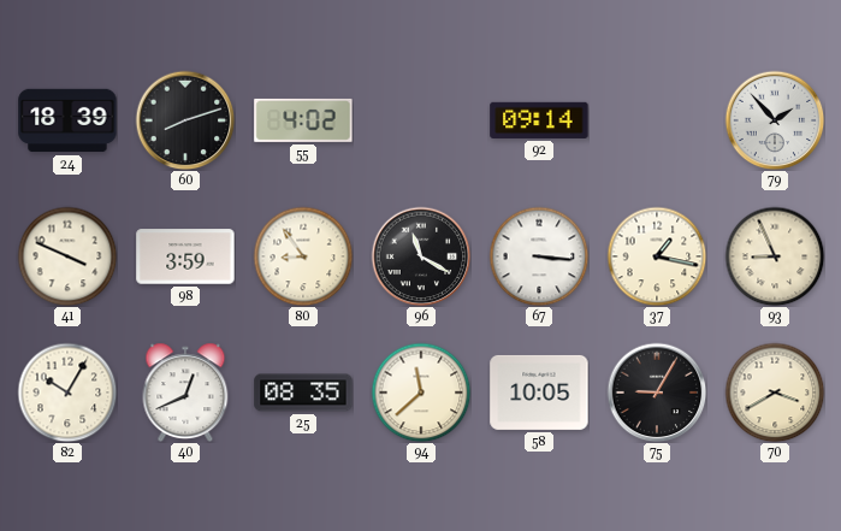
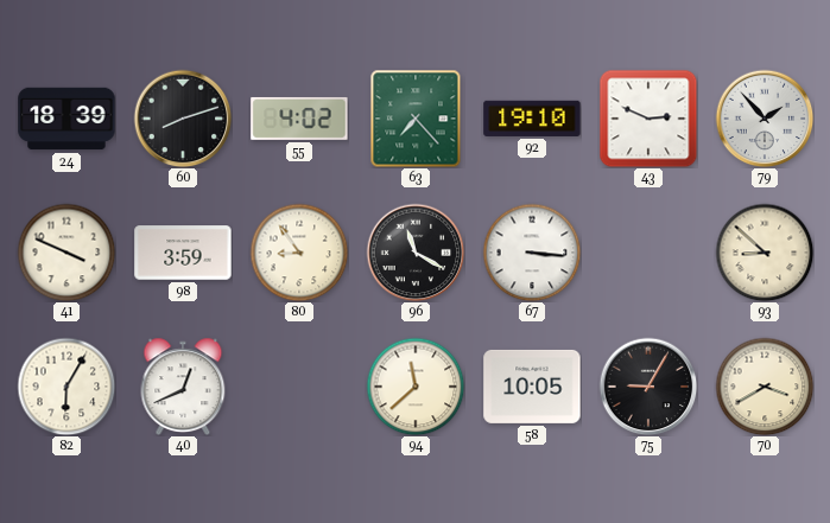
63: none -> 7:23
92: 09:14 -> 19:10
43: none -> 2:49
37: 1:17 -> none
93: 8:56 -> 8:52
82: 10:05 -> 6:05
25: 08:35 -> none
